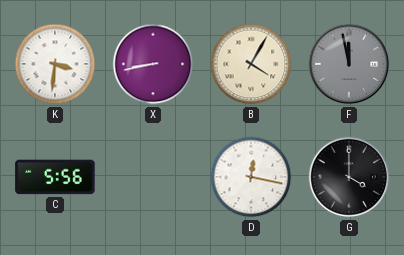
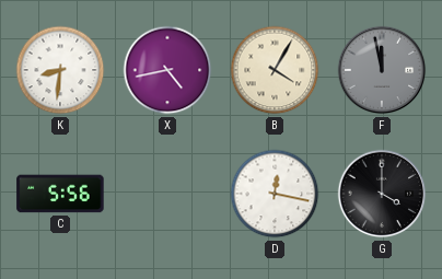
K: 3:31 -> 8:31
X: 8:43 -> 4:43
